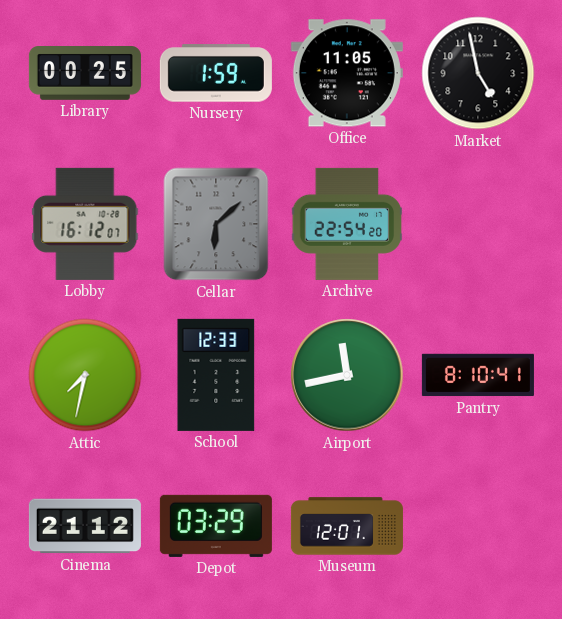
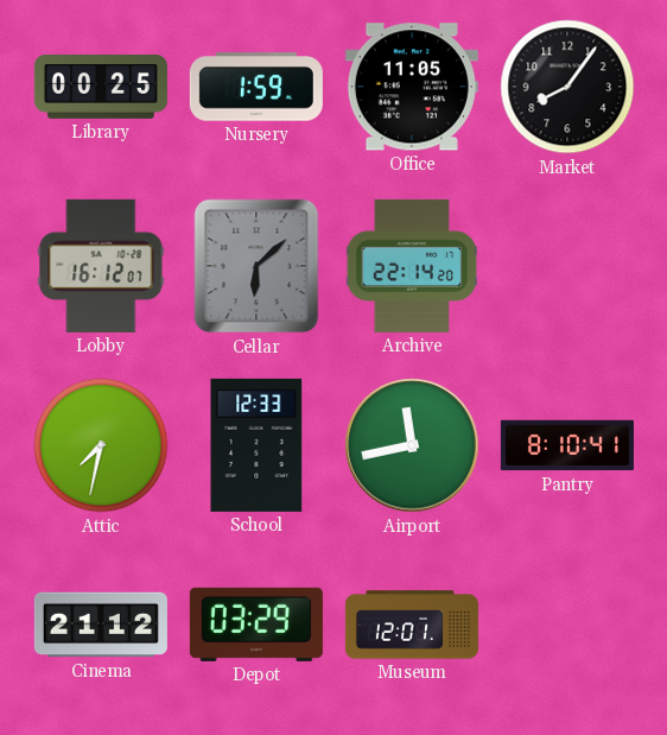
Market: 4:58 -> 8:06
Archive: 22:54 -> 22:14
